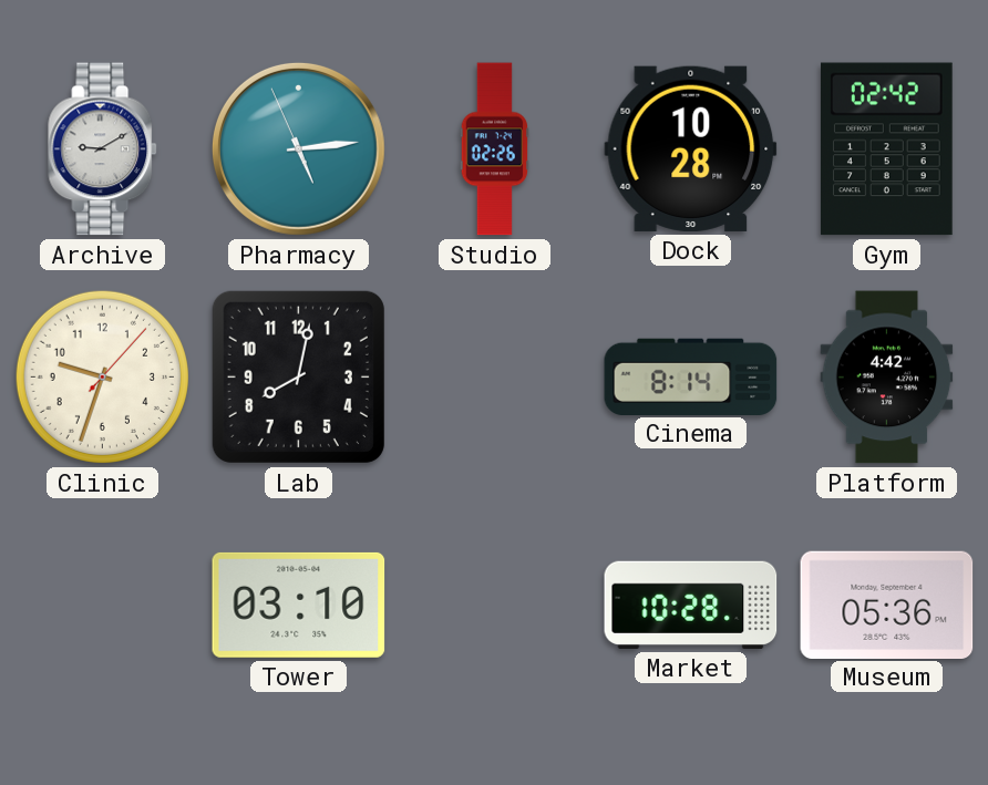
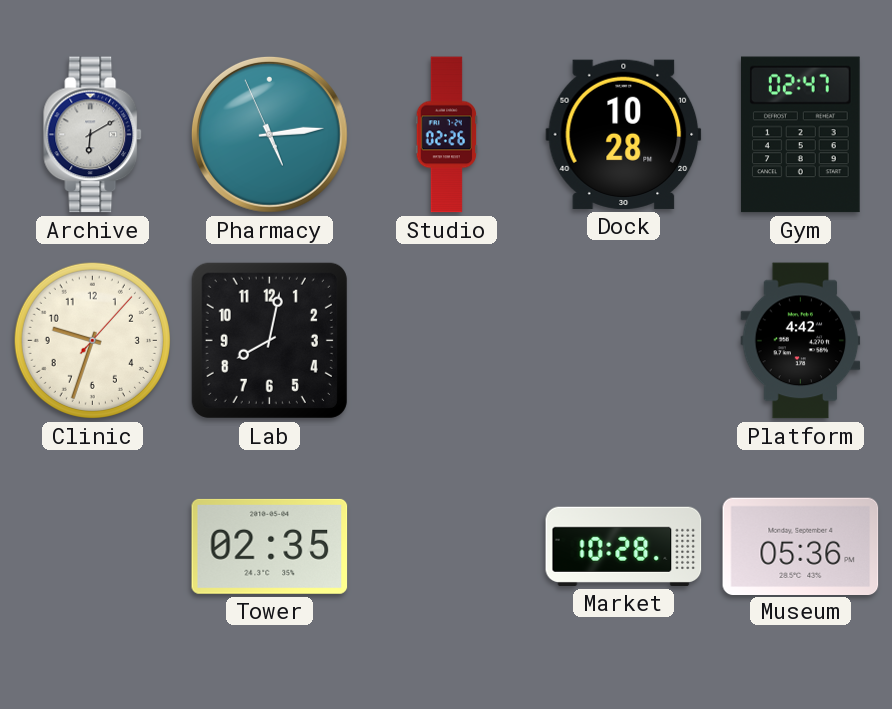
Archive: 9:10 -> 6:10
Gym: 02:42 -> 02:47
Cinema: 8:14 -> none
Tower: 03:10 -> 02:35
